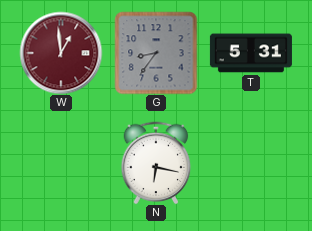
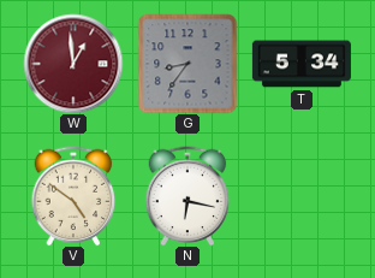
T: 5:31 -> 5:34
V: none -> 4:51
